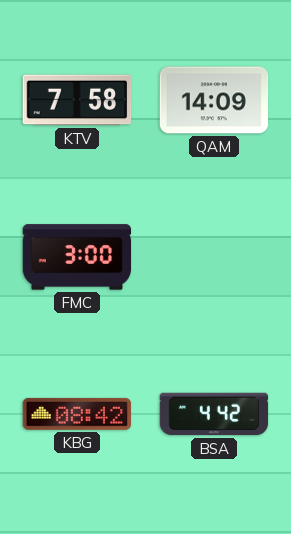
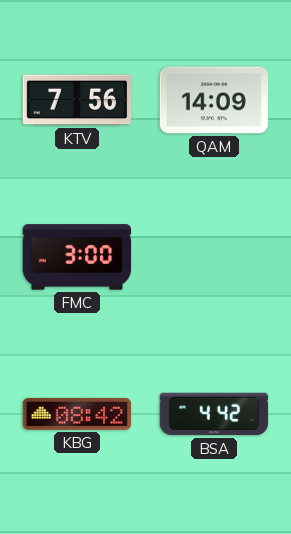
KTV: 7:58 -> 7:56
